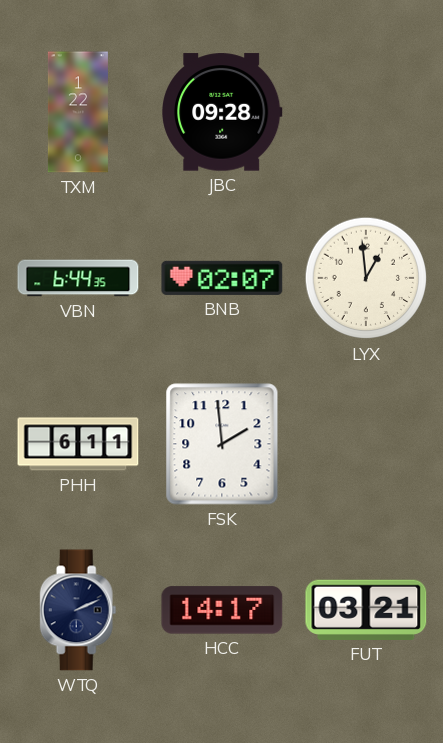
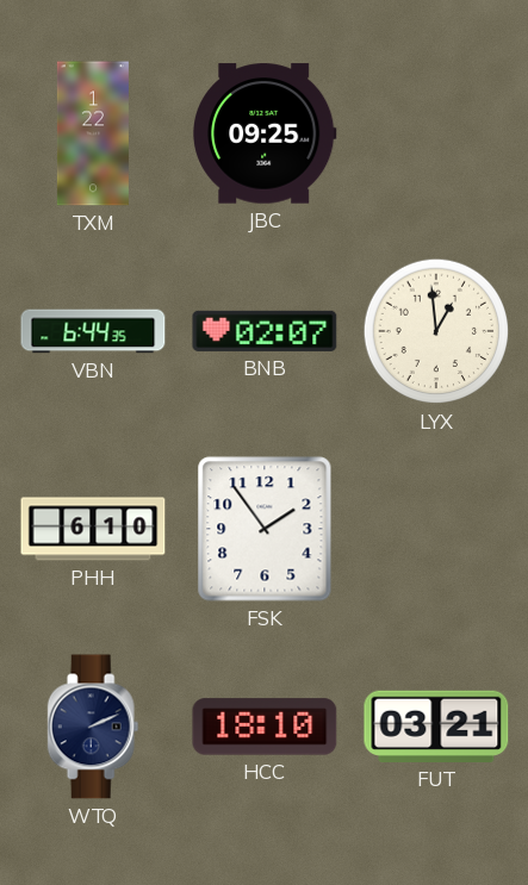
JBC: 09:28 -> 09:25
PHH: 6:11 -> 6:10
FSK: 1:59 -> 1:54
HCC: 14:17 -> 18:10
